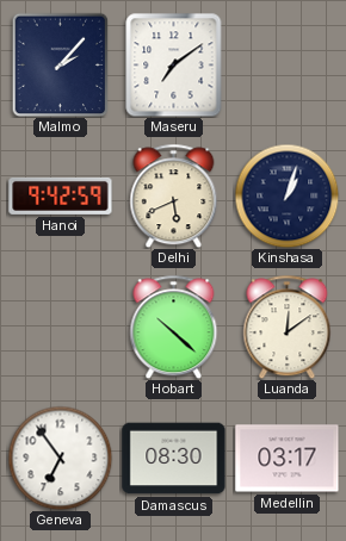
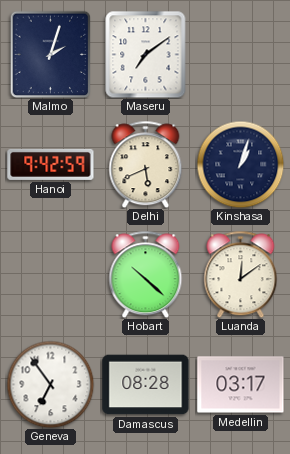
Malmo: 2:07 -> 2:03
Damascus: 08:30 -> 08:28
